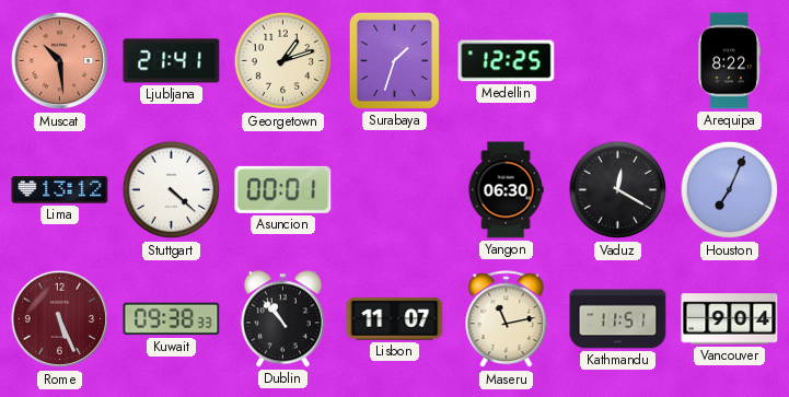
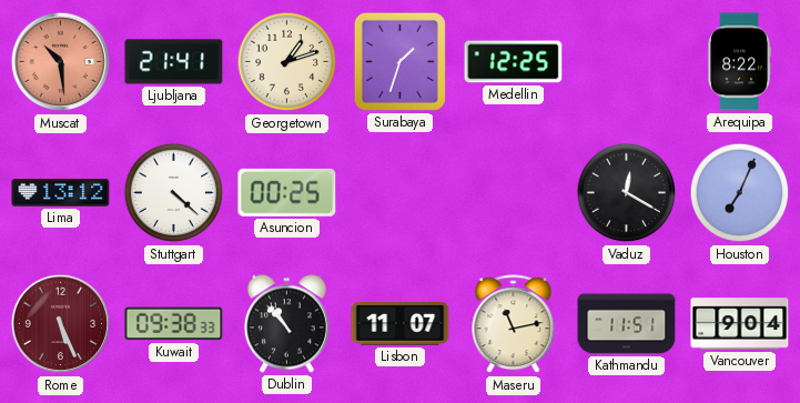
Asuncion: 00:01 -> 00:25
Yangon: 06:30 -> none
